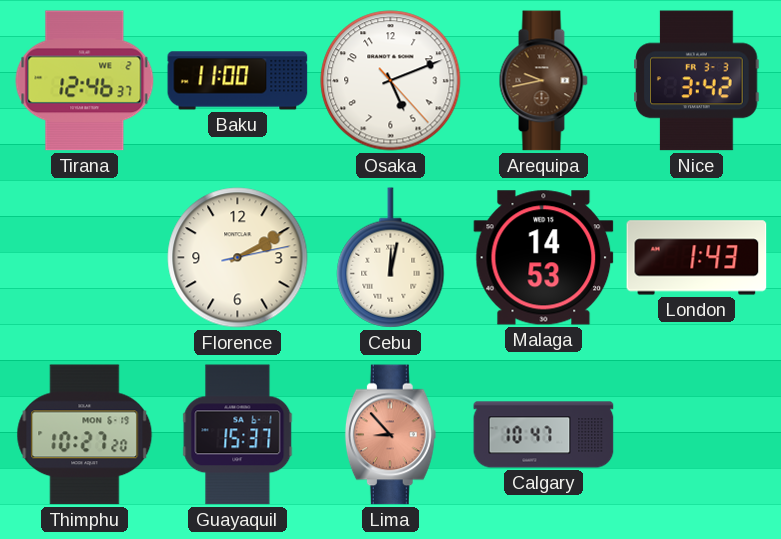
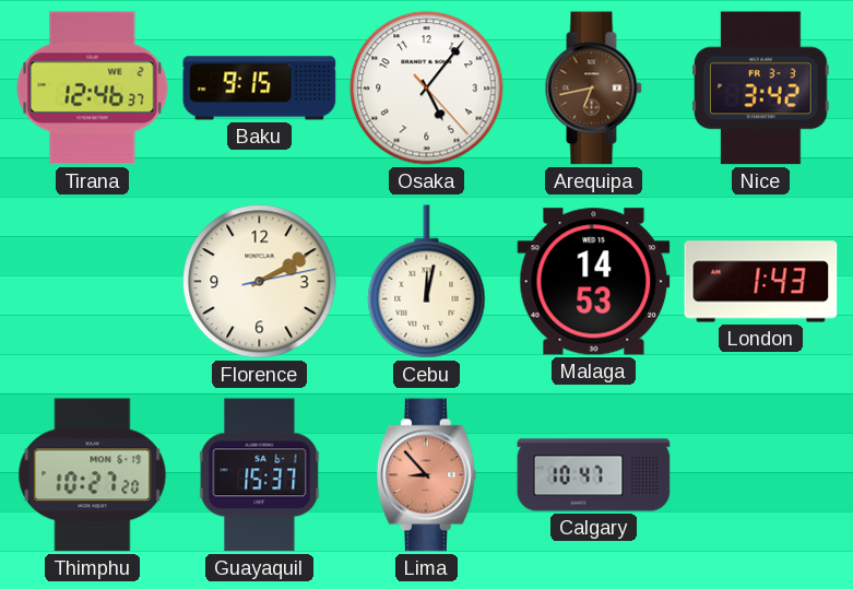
Baku: 11:00 -> 9:15
Osaka: 5:11 -> 5:06
Arequipa: 9:43 -> 6:43
